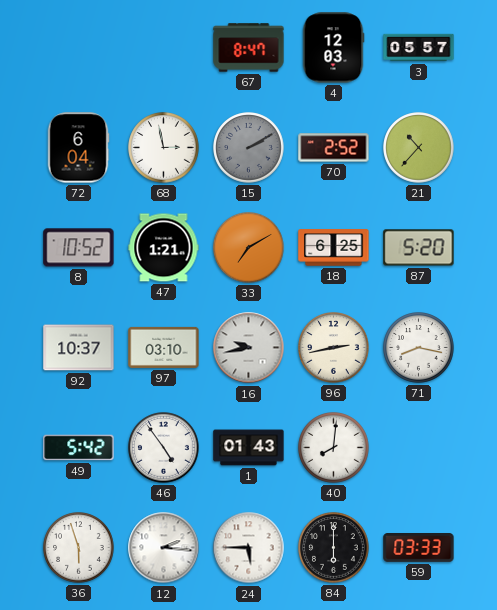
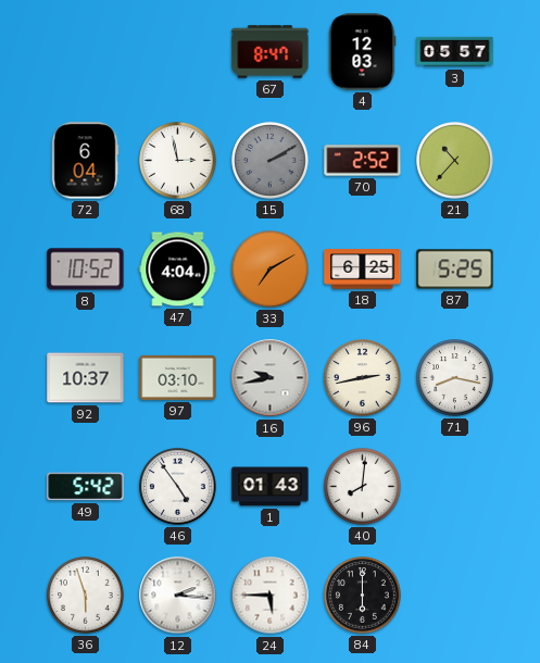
47: 1:21 -> 4:04
87: 5:20 -> 5:25
59: 03:33 -> none
